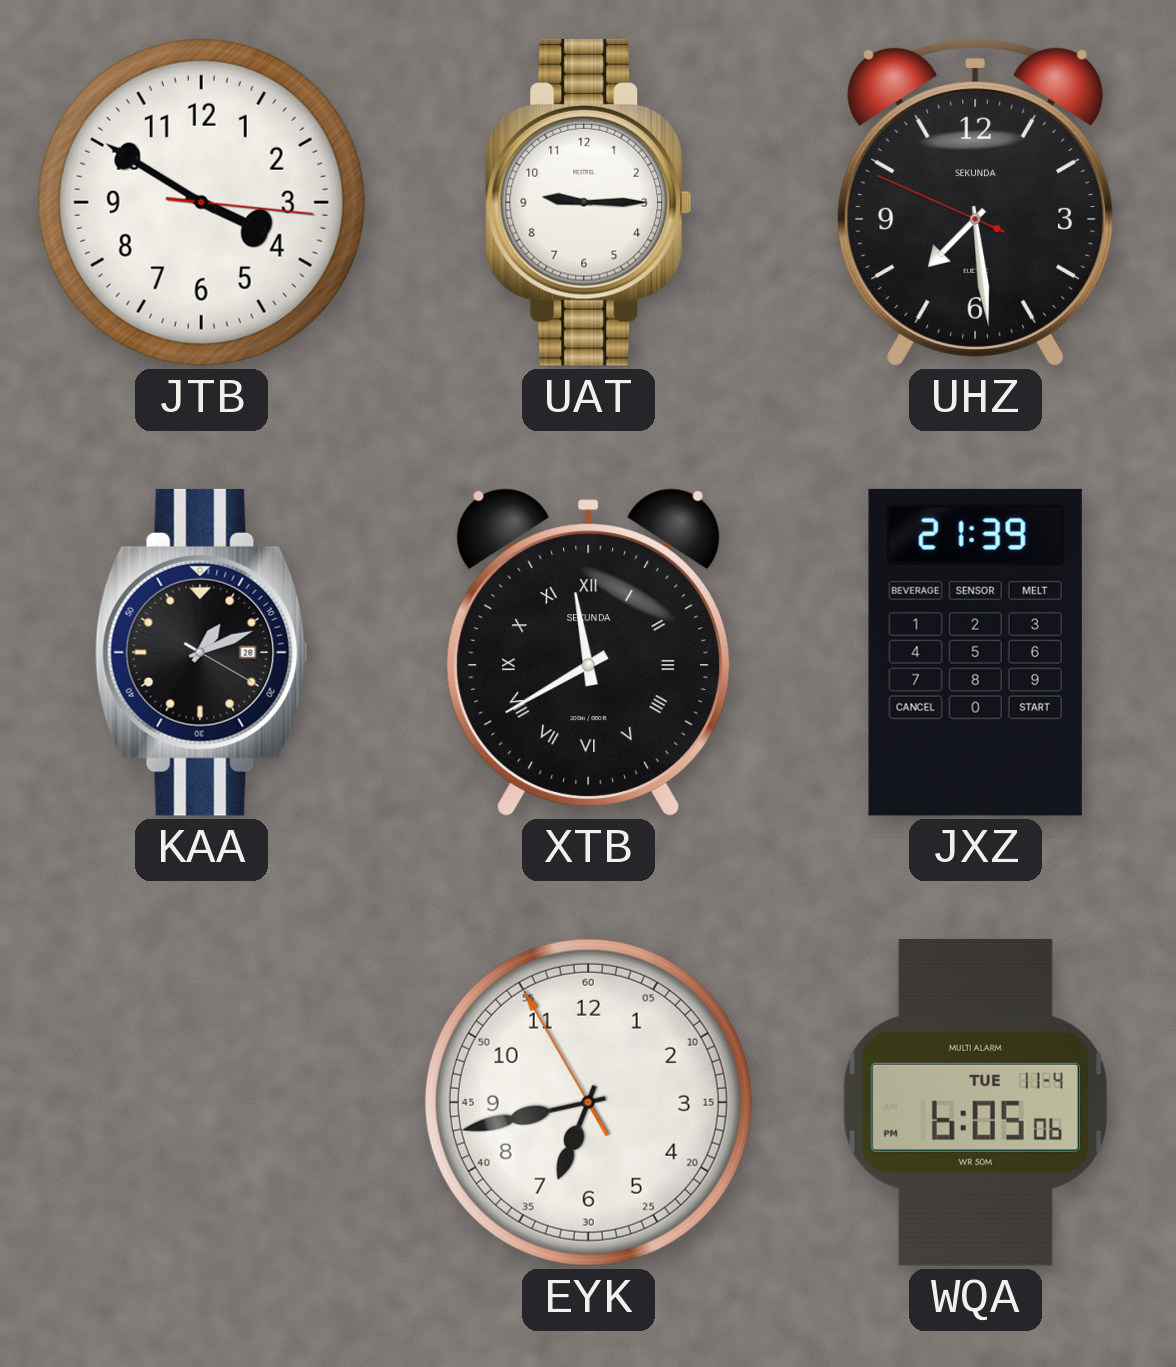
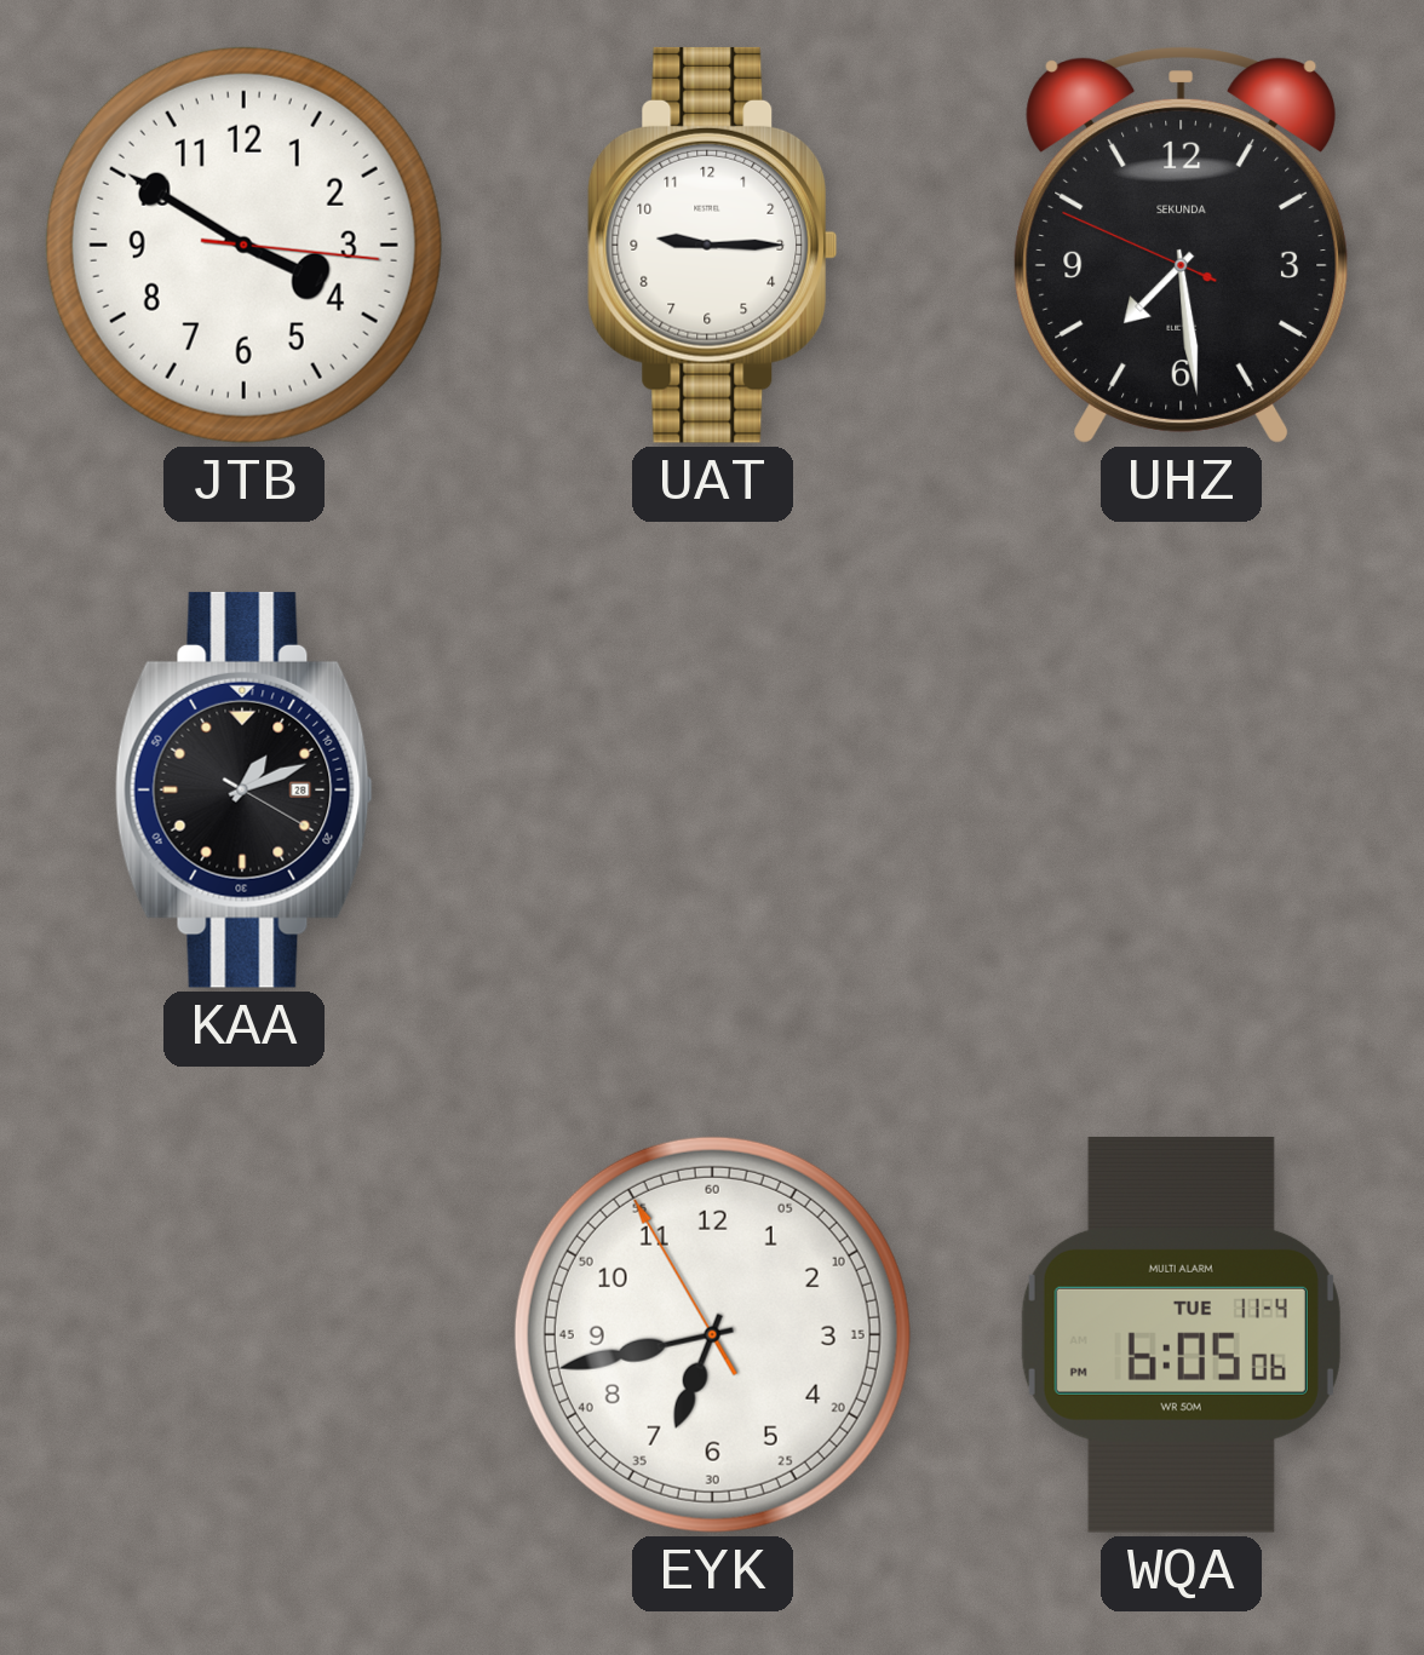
XTB: 11:40 -> none
JXZ: 21:39 -> none
